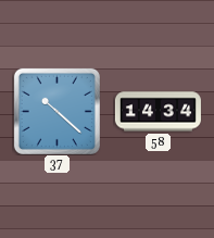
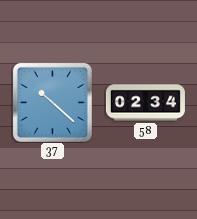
58: 14:34 -> 02:34
